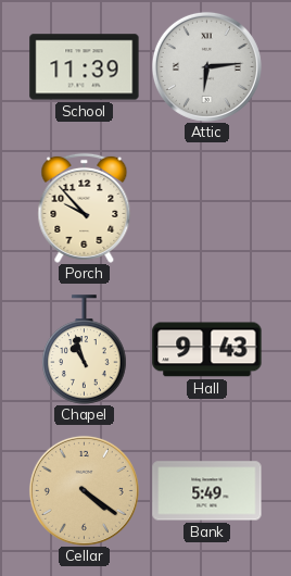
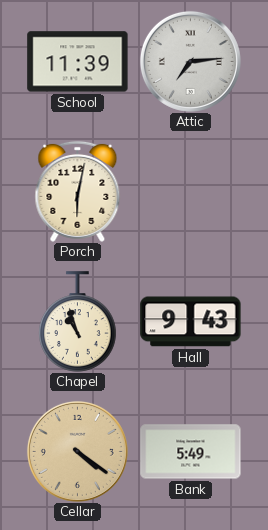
Attic: 6:14 -> 7:14
Porch: 9:53 -> 6:02
